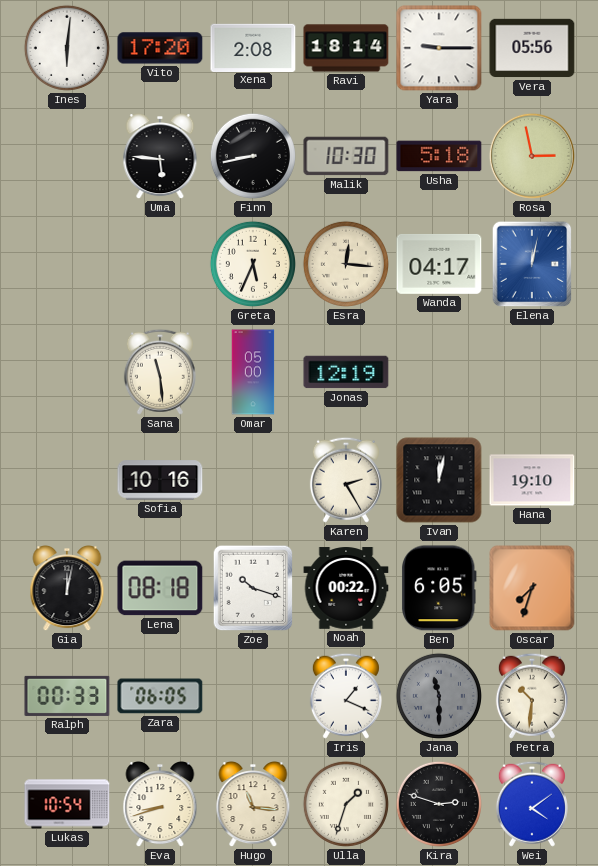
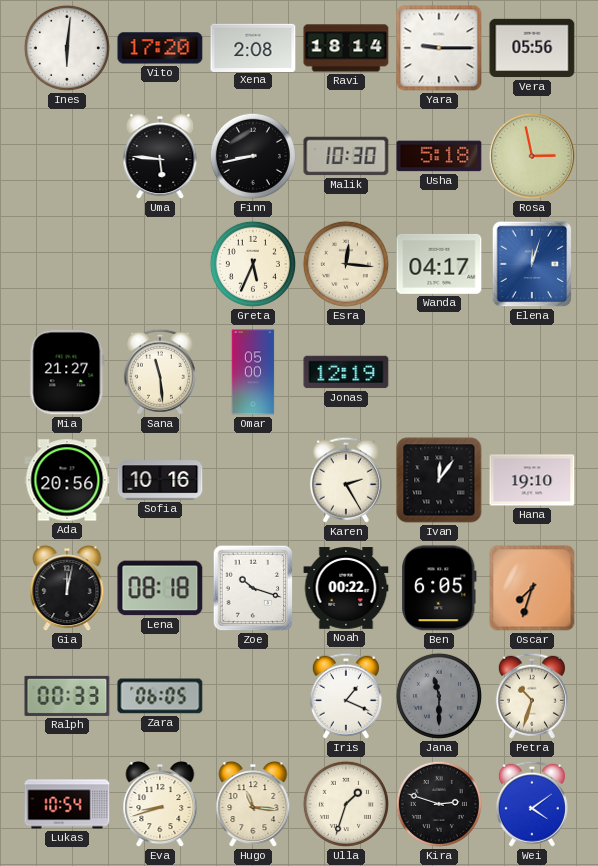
Elena: 12:02 -> 12:03
Mia: none -> 21:27
Ada: none -> 20:56
Ivan: 12:02 -> 12:06
Petra: 10:31 -> 10:33
